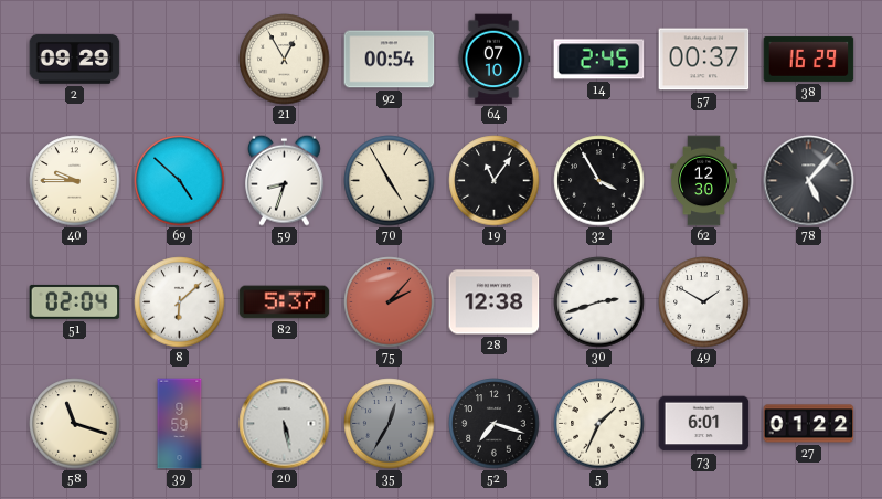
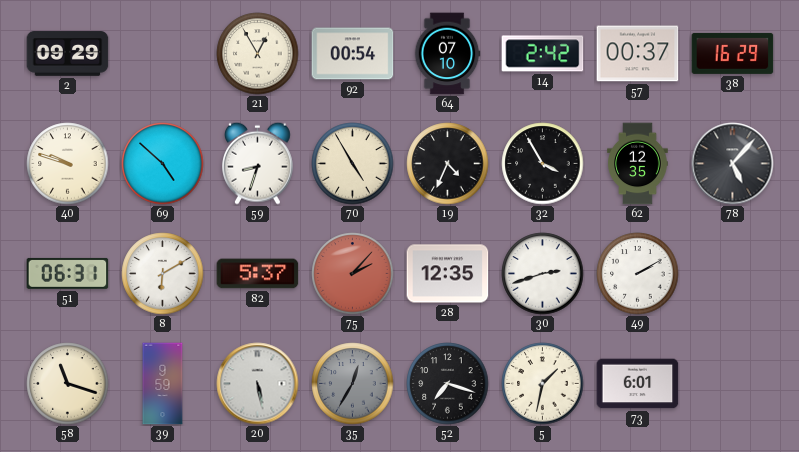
14: 2:45 -> 2:42
40: 9:45 -> 9:48
19: 11:06 -> 4:34
62: 12:30 -> 12:35
51: 02:04 -> 06:31
8: 6:08 -> 6:10
28: 12:38 -> 12:35
49: 1:50 -> 2:10
5: 1:34 -> 1:32
27: 01:22 -> none
